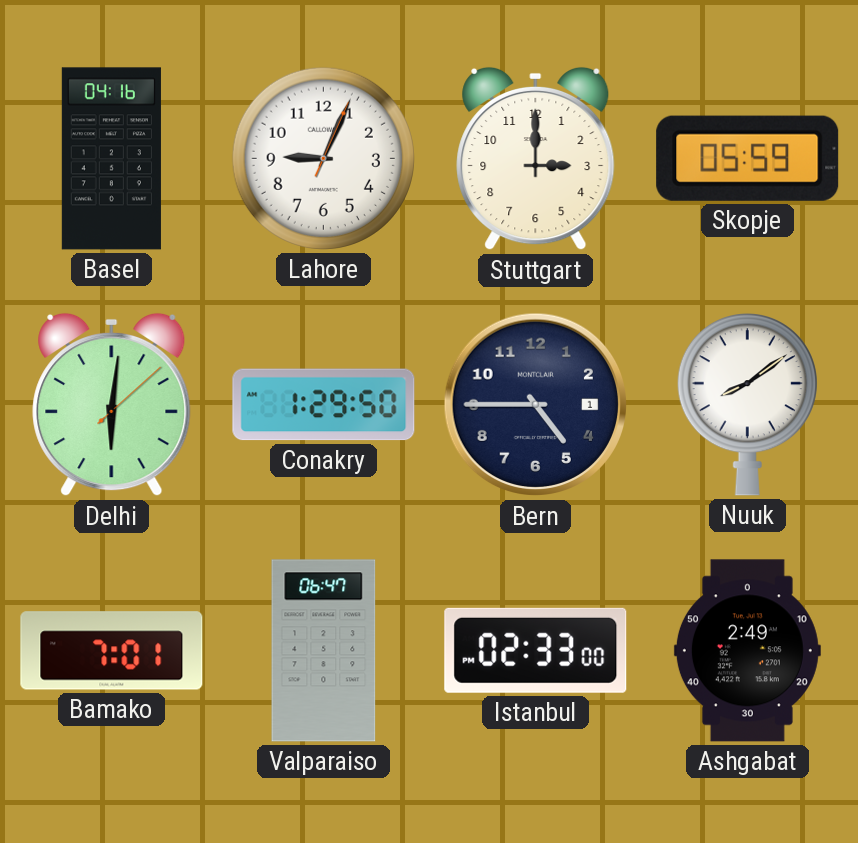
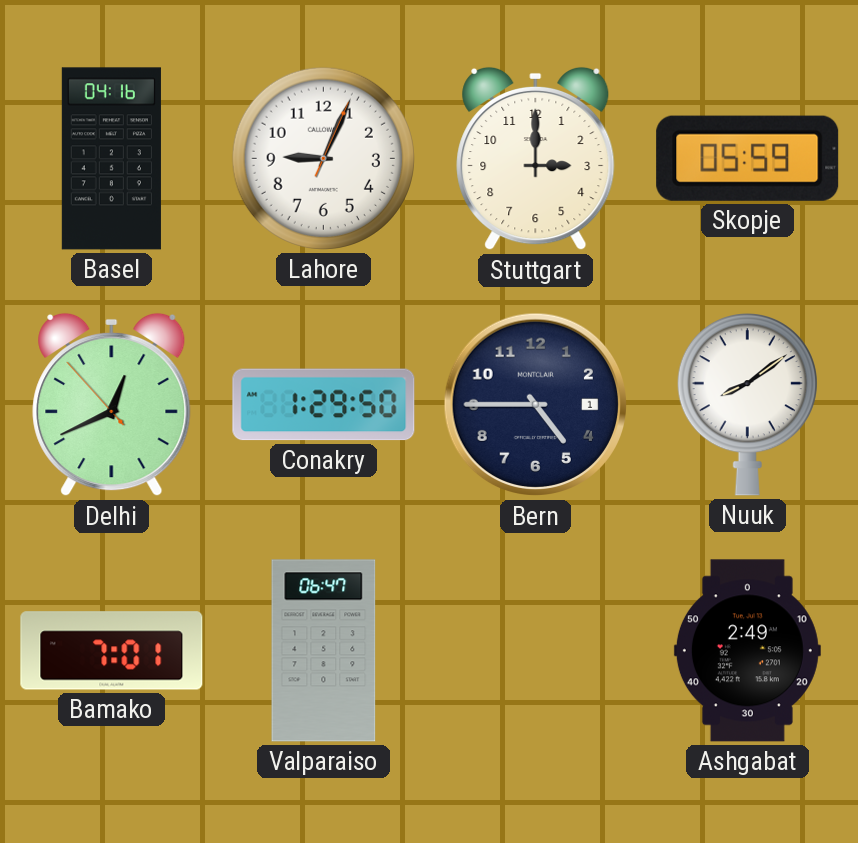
Delhi: 6:01 -> 12:40
Istanbul: 02:33 -> none
